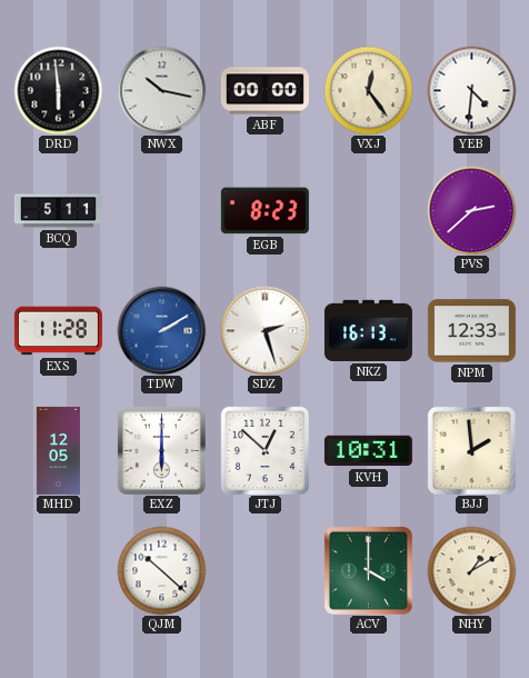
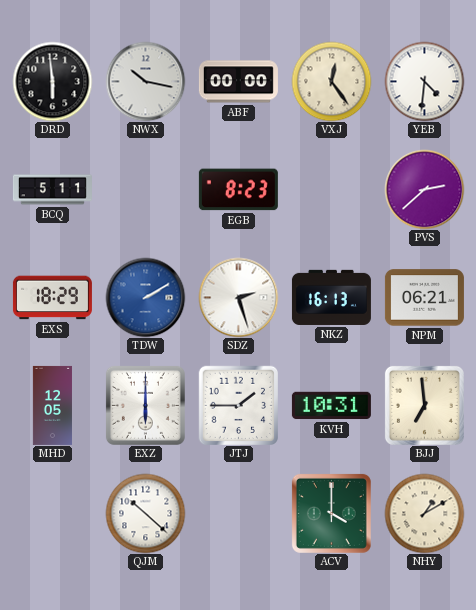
EXS: 11:28 -> 18:29
NPM: 12:33 -> 06:21
JTJ: 12:52 -> 1:45
BJJ: 1:59 -> 6:59
